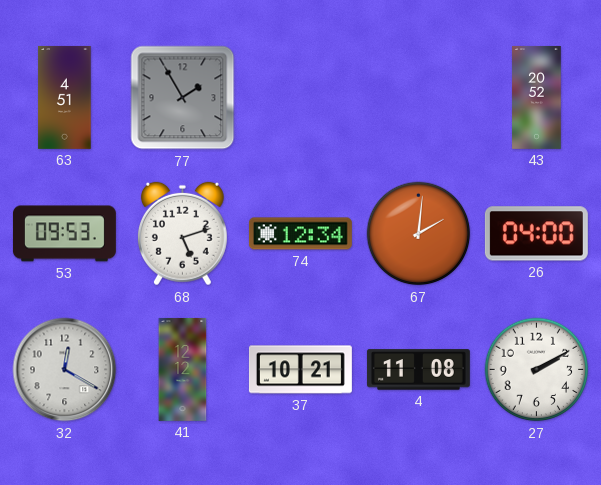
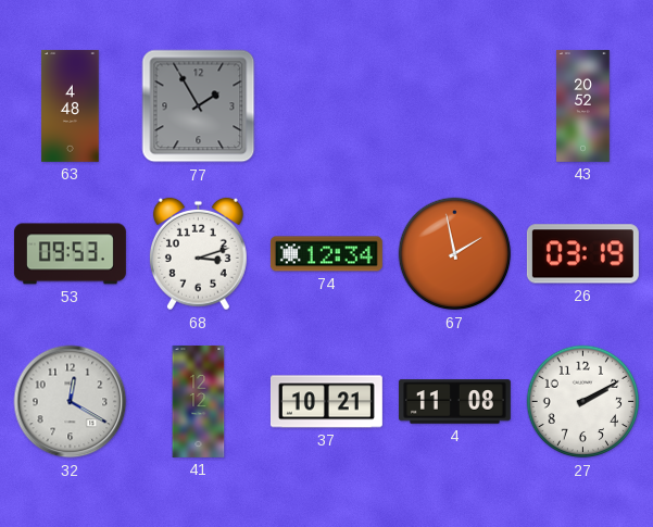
63: 4:51 -> 4:48
68: 5:12 -> 3:12
67: 2:01 -> 1:58
26: 04:00 -> 03:19
